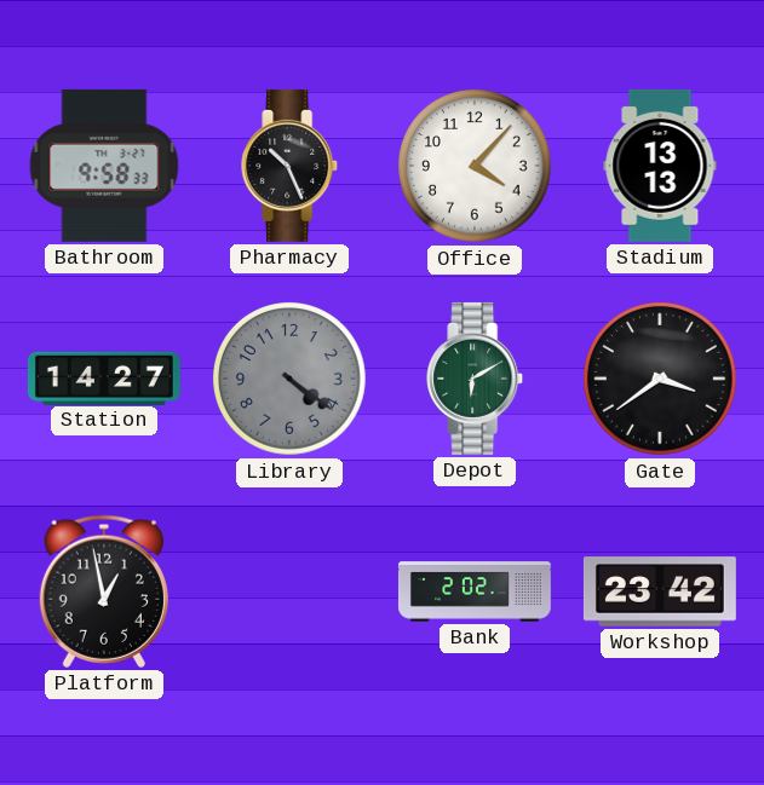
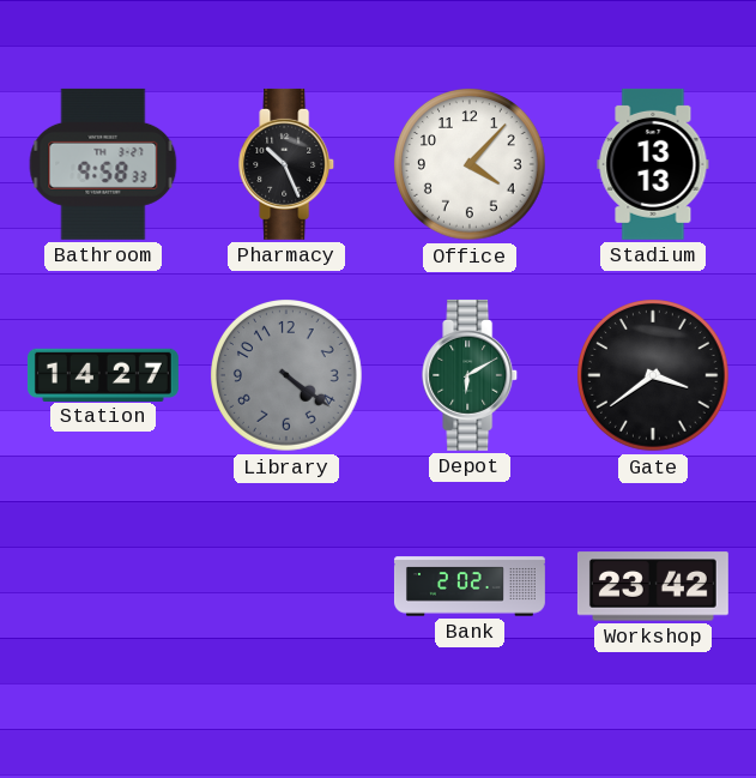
Platform: 12:58 -> none
